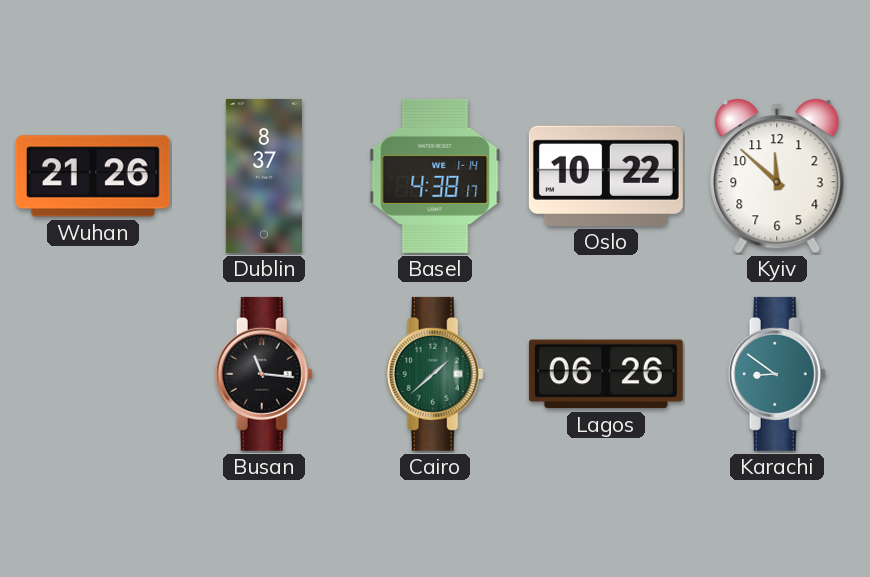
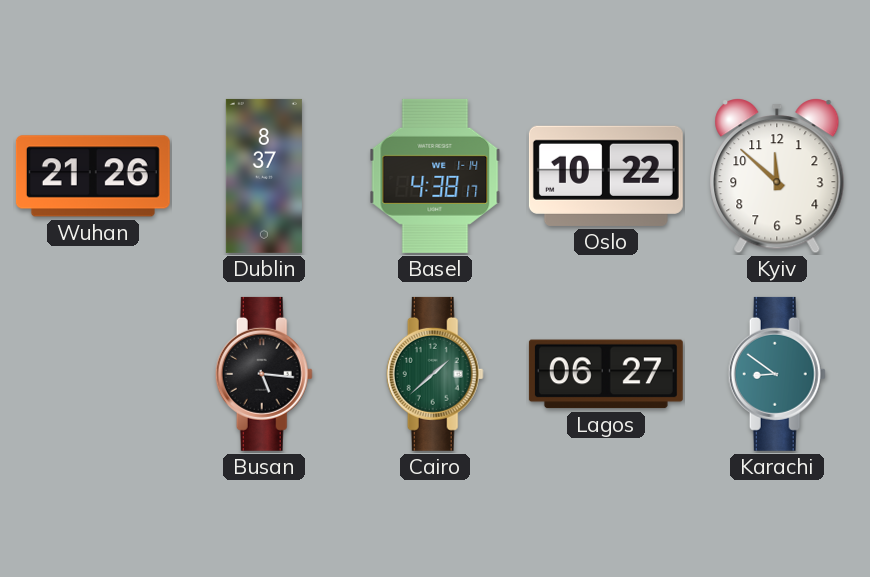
Busan: 11:16 -> 5:16
Lagos: 06:26 -> 06:27
